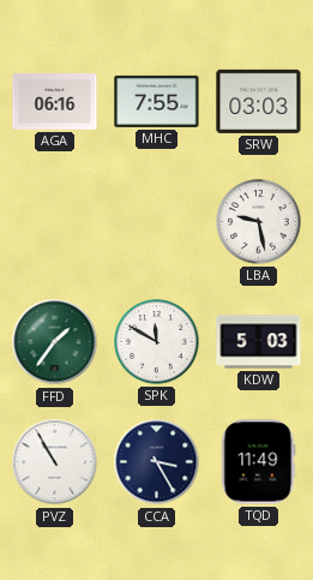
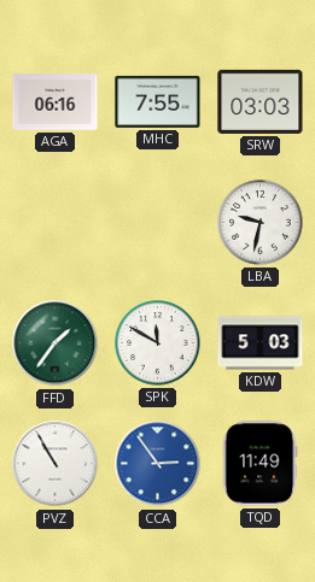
LBA: 9:28 -> 9:32
CCA: 3:25 -> 2:54
CCA dial: navy -> blue
